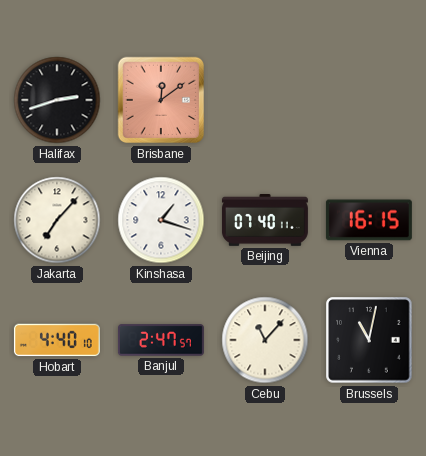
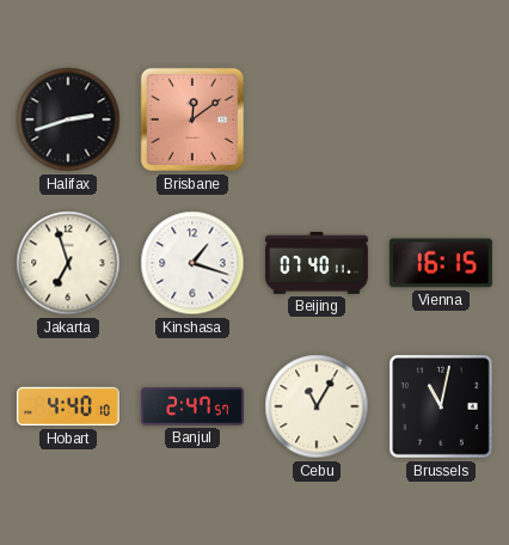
Jakarta: 7:07 -> 6:57
Cebu: 11:07 -> 11:05
